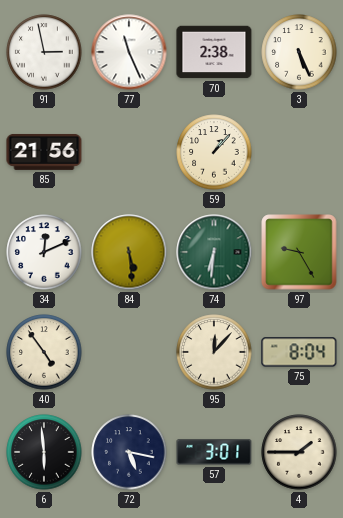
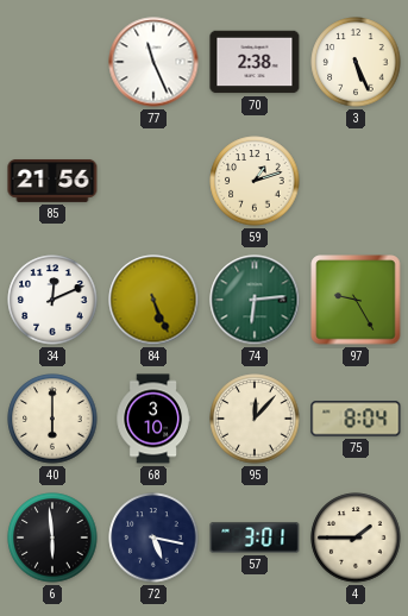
91: 2:58 -> none
59: 1:07 -> 1:12
84: 5:29 -> 5:26
74: 6:31 -> 6:14
40: 4:54 -> 6:00
68: none -> 3:10
